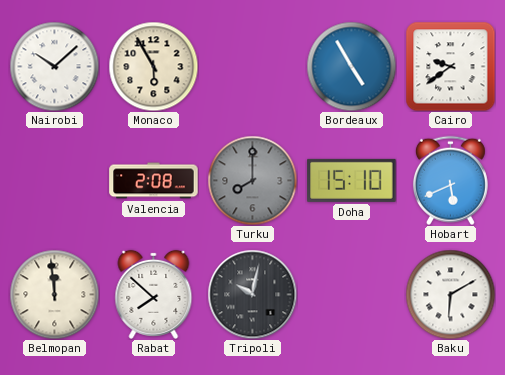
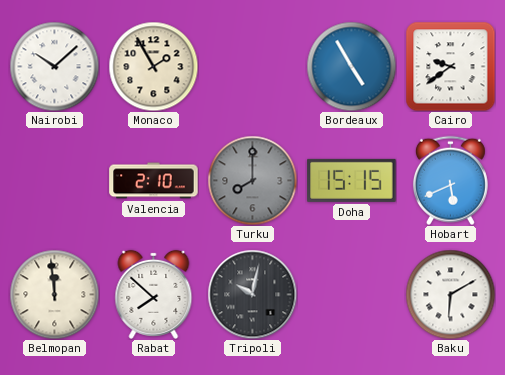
Monaco: 5:55 -> 1:55
Valencia: 2:08 -> 2:10
Doha: 15:10 -> 15:15
